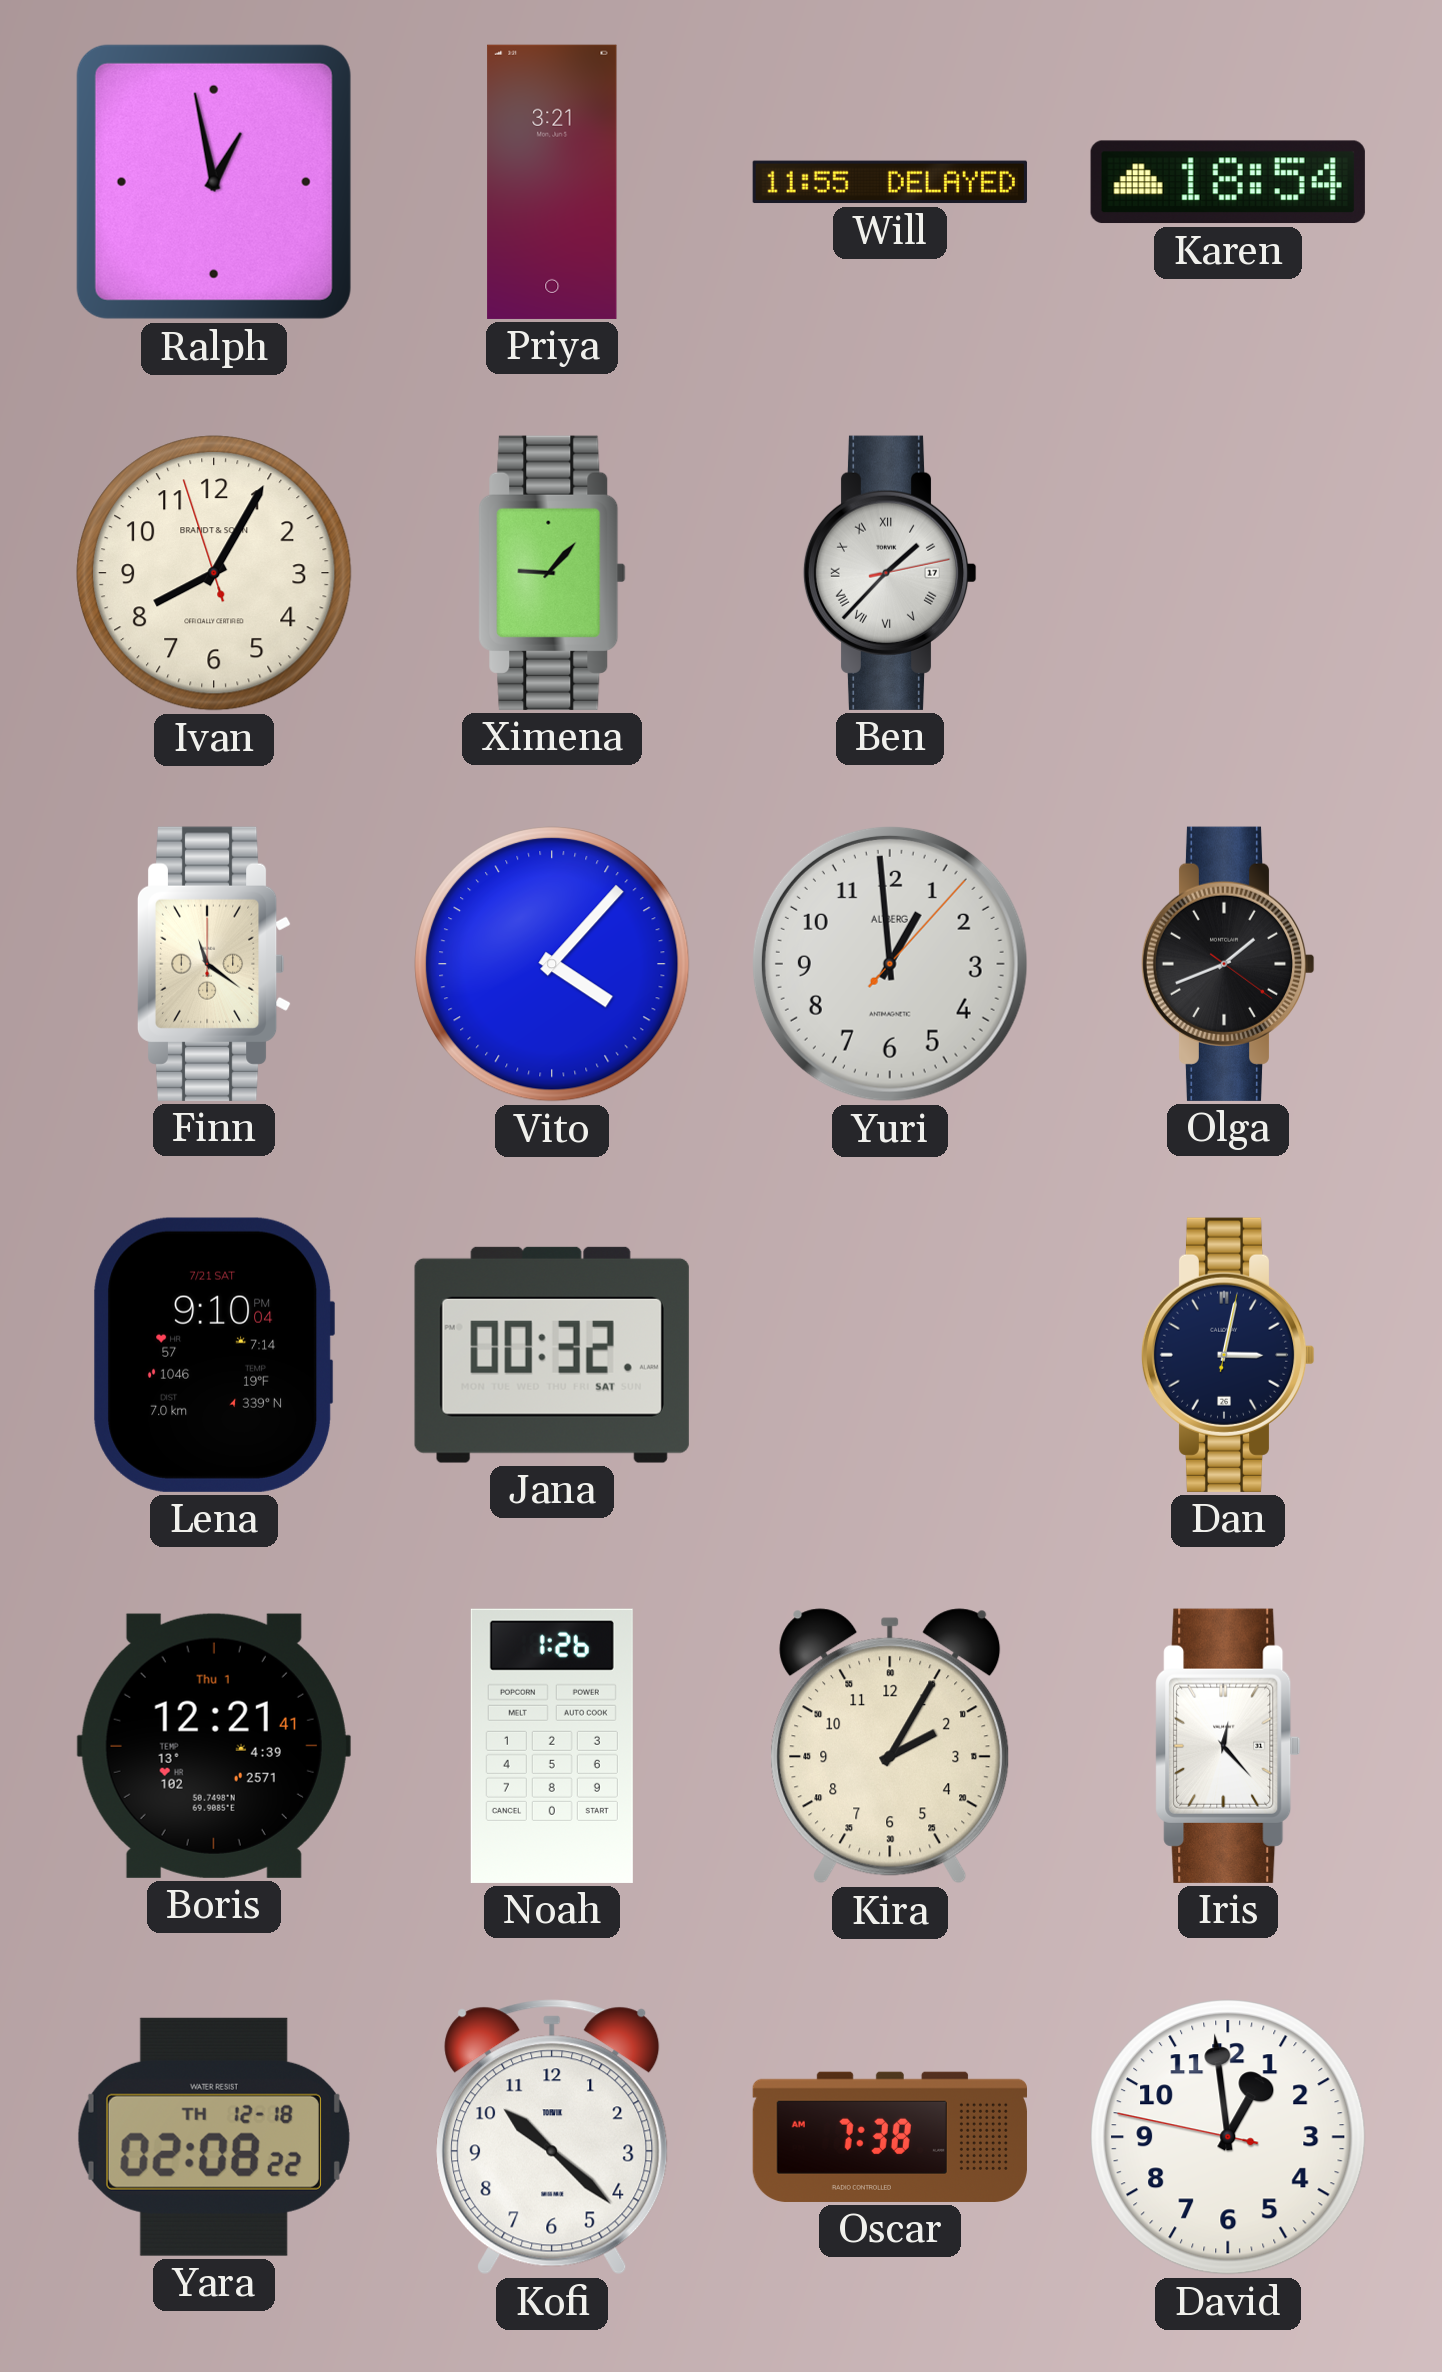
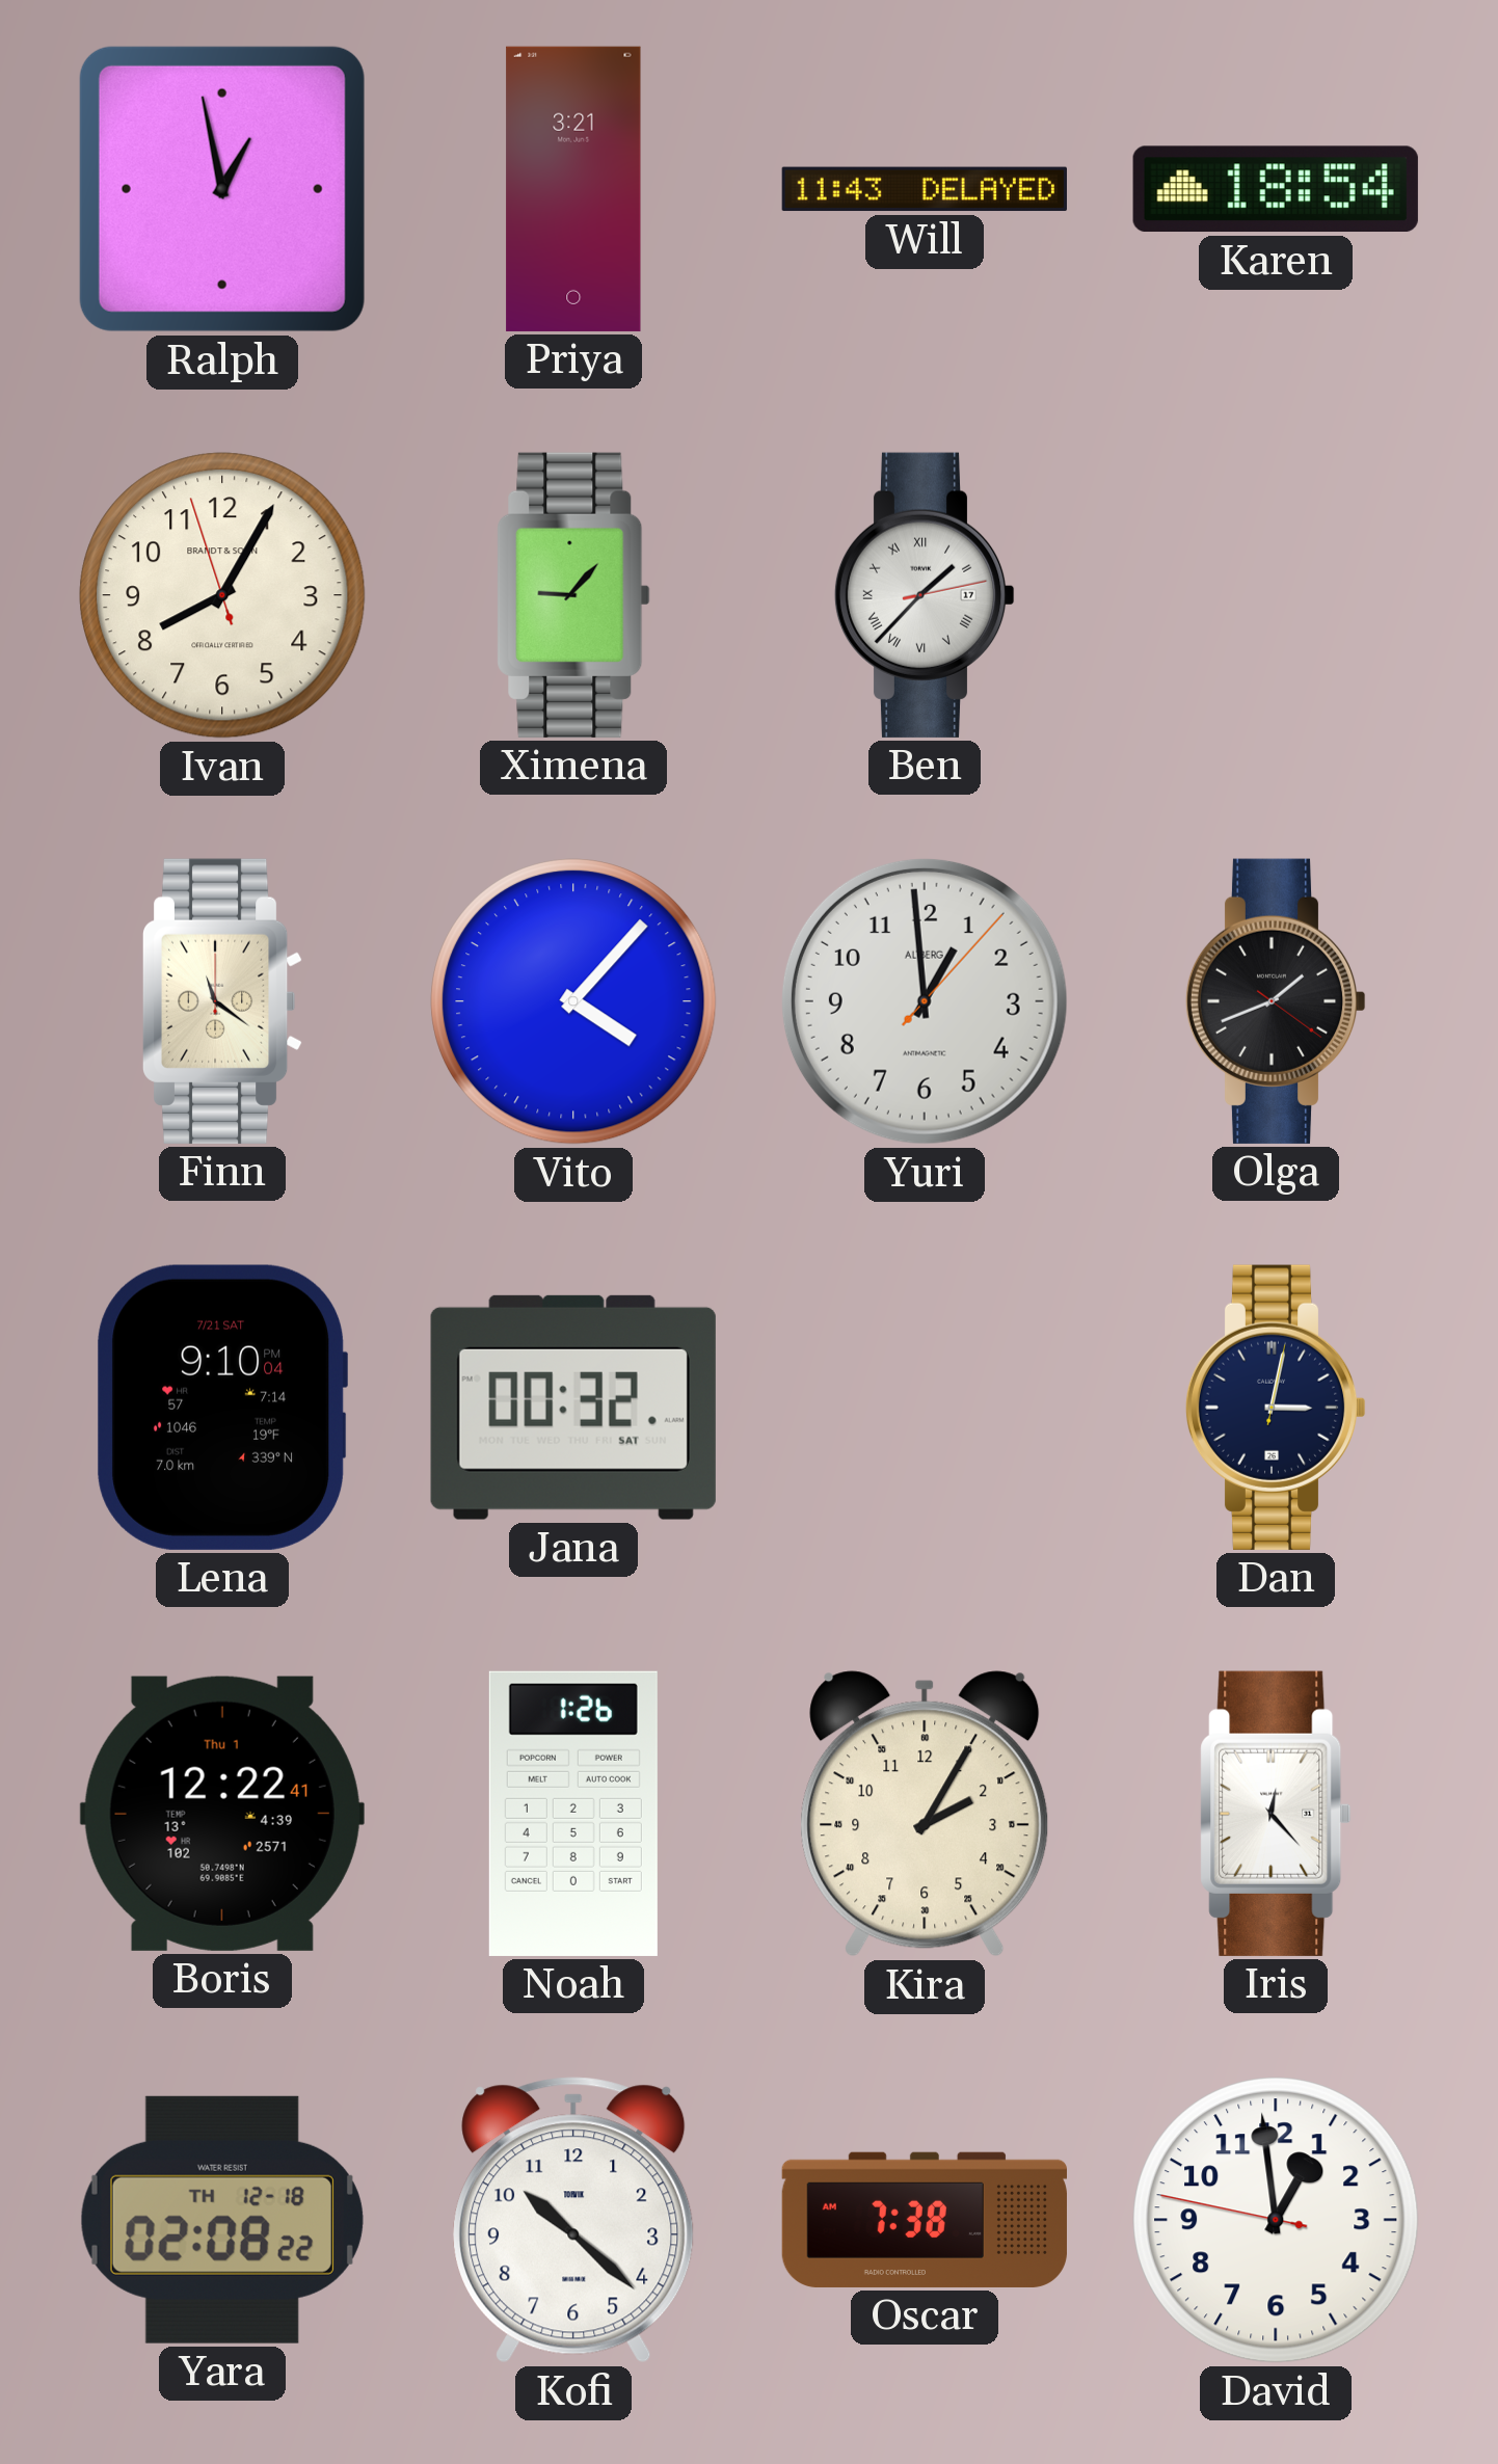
Will: 11:55 -> 11:43
Boris: 12:21 -> 12:22
